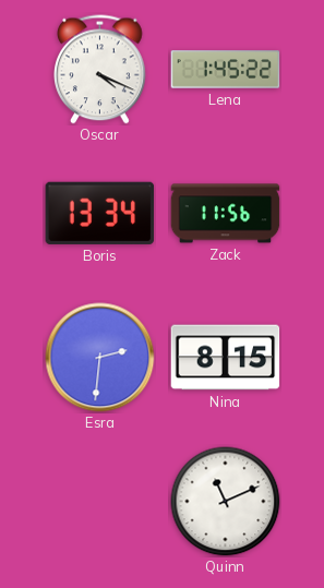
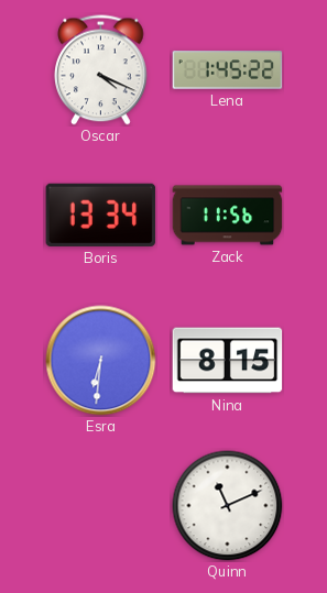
Esra: 2:31 -> 6:31
